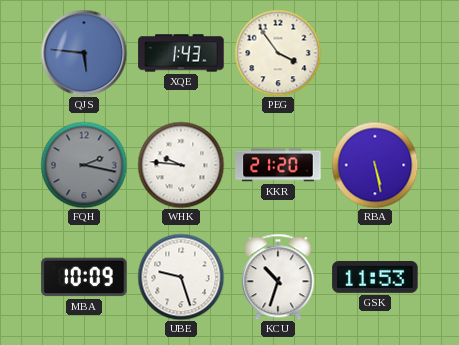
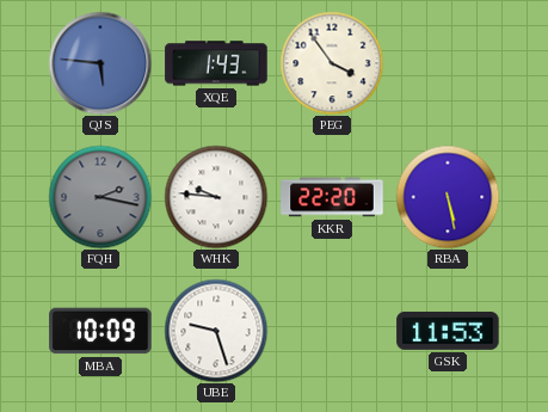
KKR: 21:20 -> 22:20
KCU: 10:33 -> none
